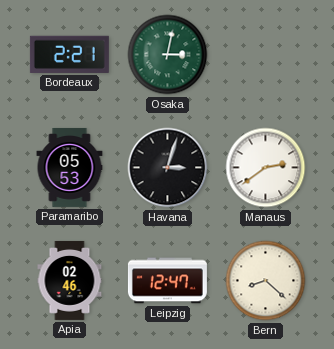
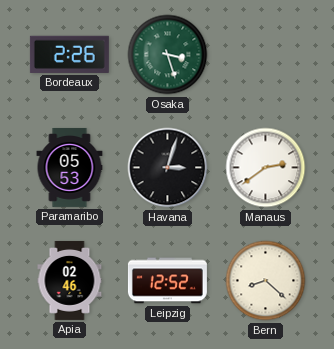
Bordeaux: 2:21 -> 2:26
Osaka: 3:02 -> 3:27
Leipzig: 12:47 -> 12:52
